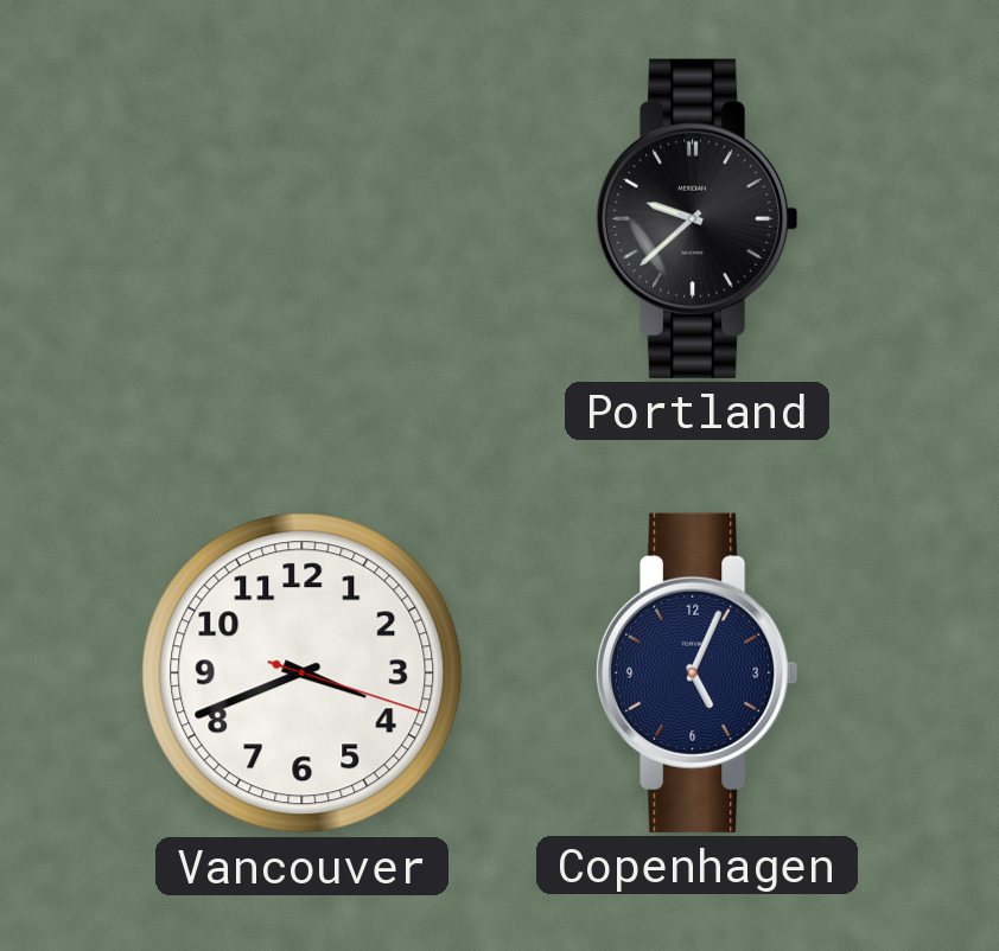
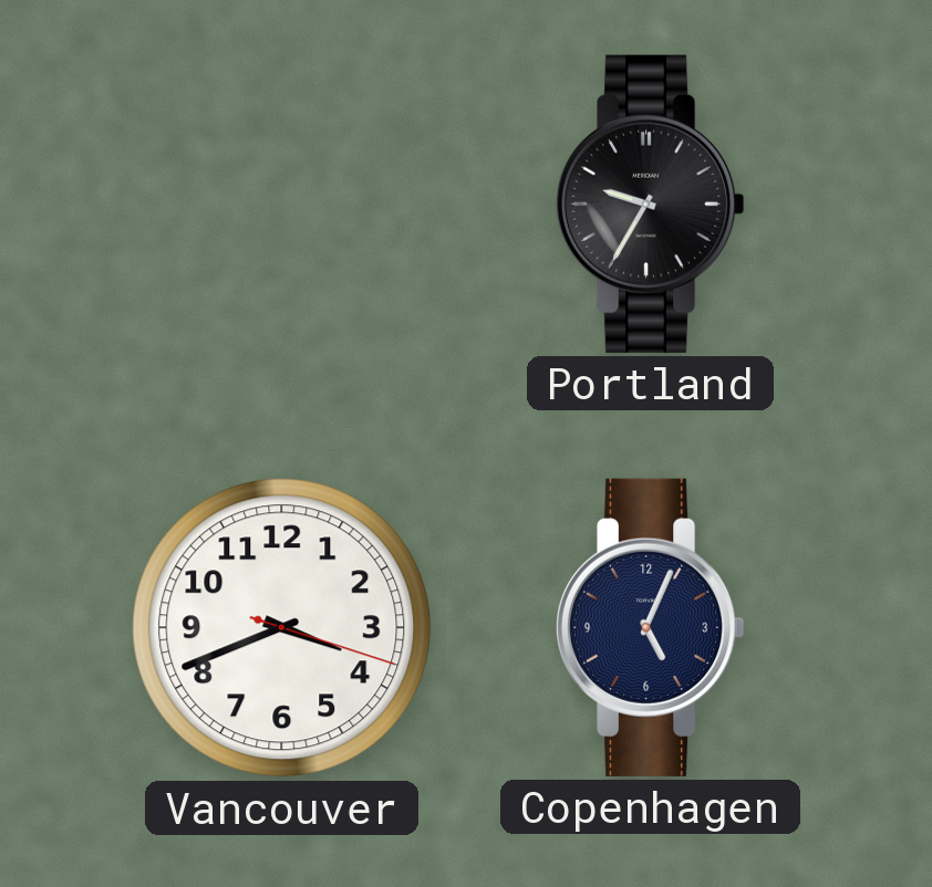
Portland: 9:38 -> 9:35
